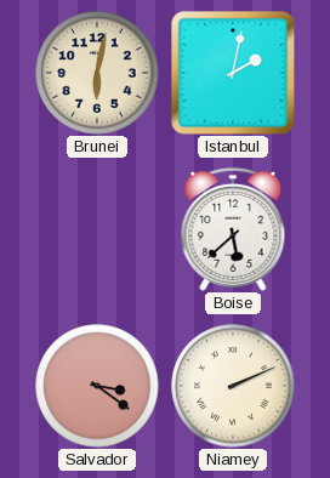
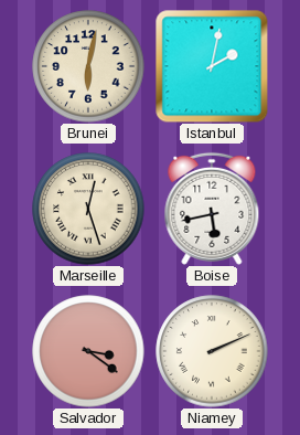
Marseille: none -> 12:27
Boise: 5:38 -> 5:43
